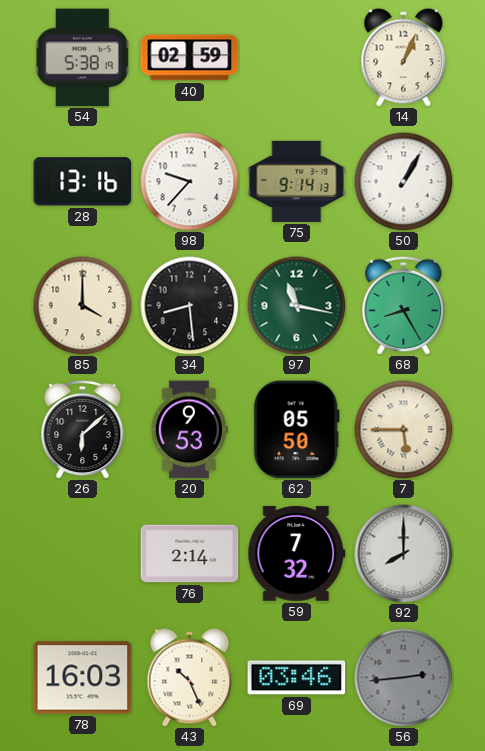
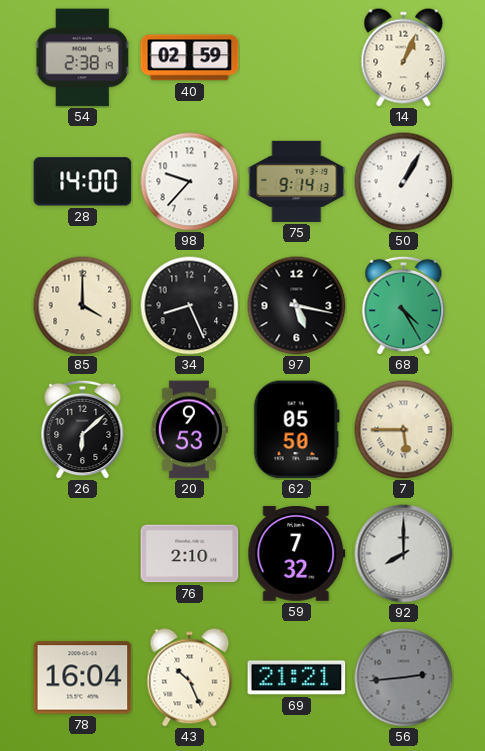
54: 5:38 -> 2:38
28: 13:16 -> 14:00
34: 8:29 -> 8:26
97: 11:17 -> 5:17
97 dial: green -> black
68: 8:25 -> 4:25
76: 2:14 -> 2:10
78: 16:03 -> 16:04
69: 03:46 -> 21:21
